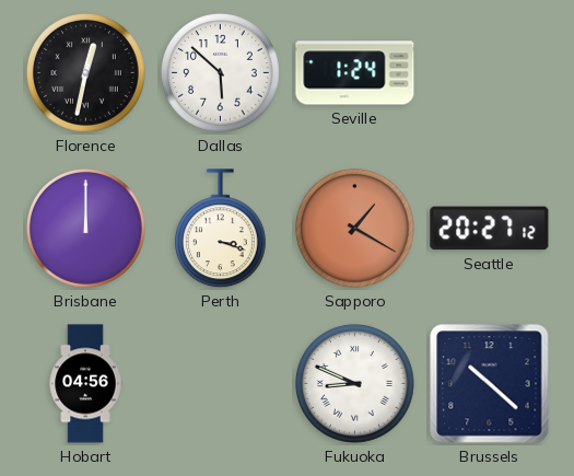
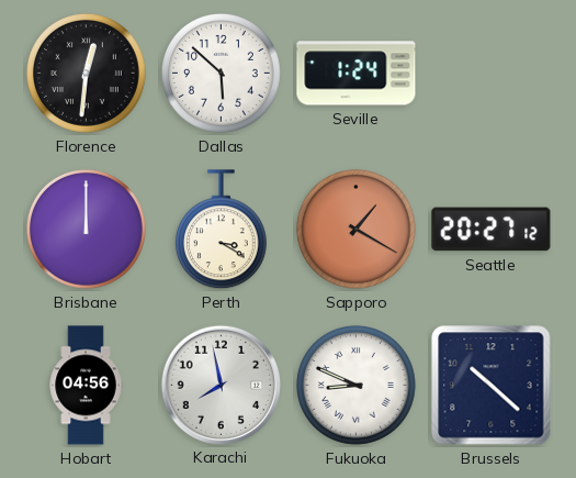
Florence: 12:32 -> 12:31
Perth: 3:18 -> 3:20
Karachi: none -> 7:58
